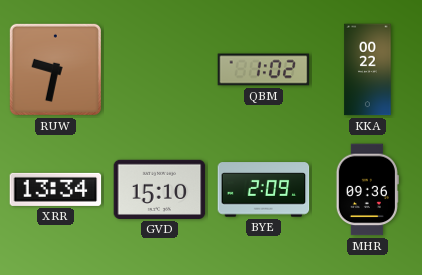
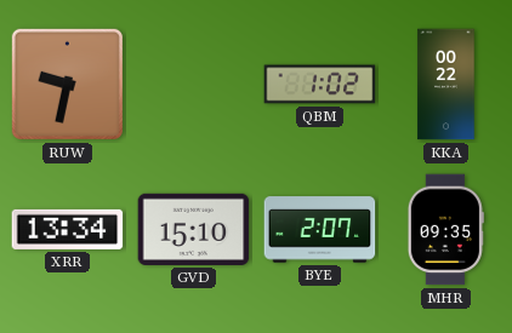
BYE: 2:09 -> 2:07
MHR: 09:36 -> 09:35
